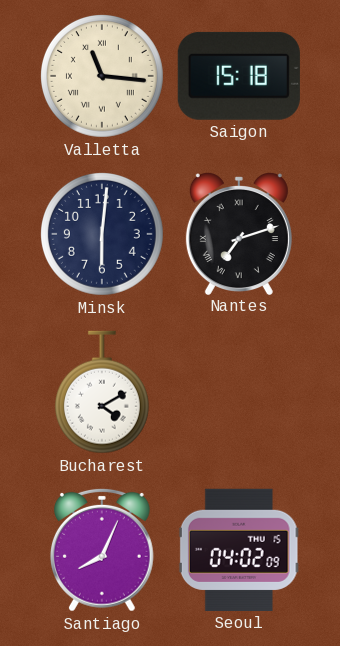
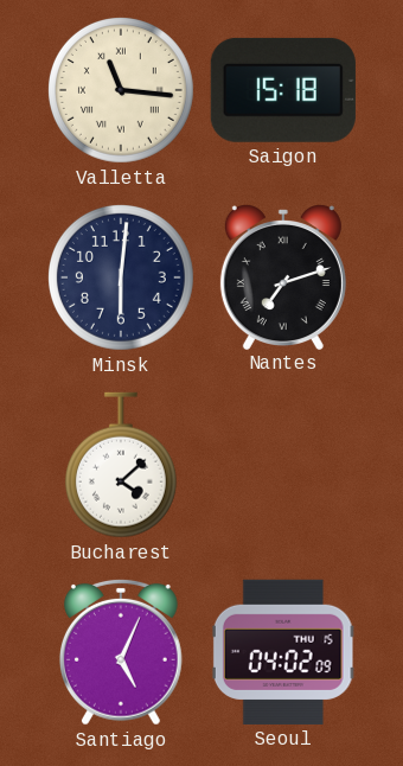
Bucharest: 4:10 -> 4:08
Santiago: 8:04 -> 5:04
